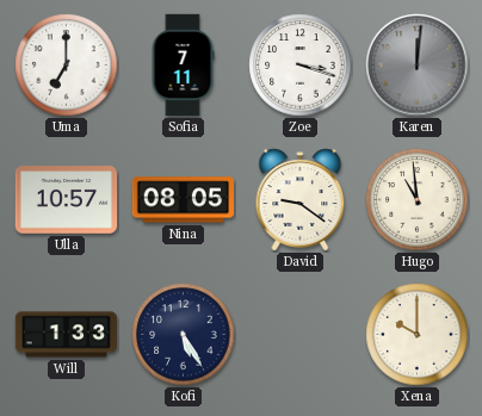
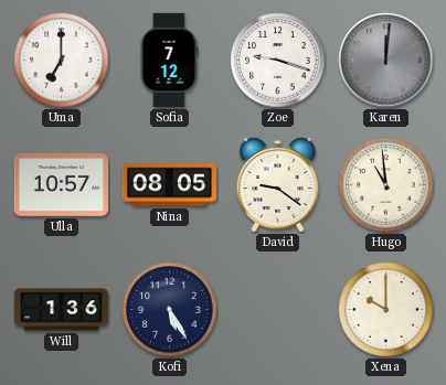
Sofia: 7:11 -> 7:12
Zoe: 3:18 -> 9:18
Will: 1:33 -> 1:36
